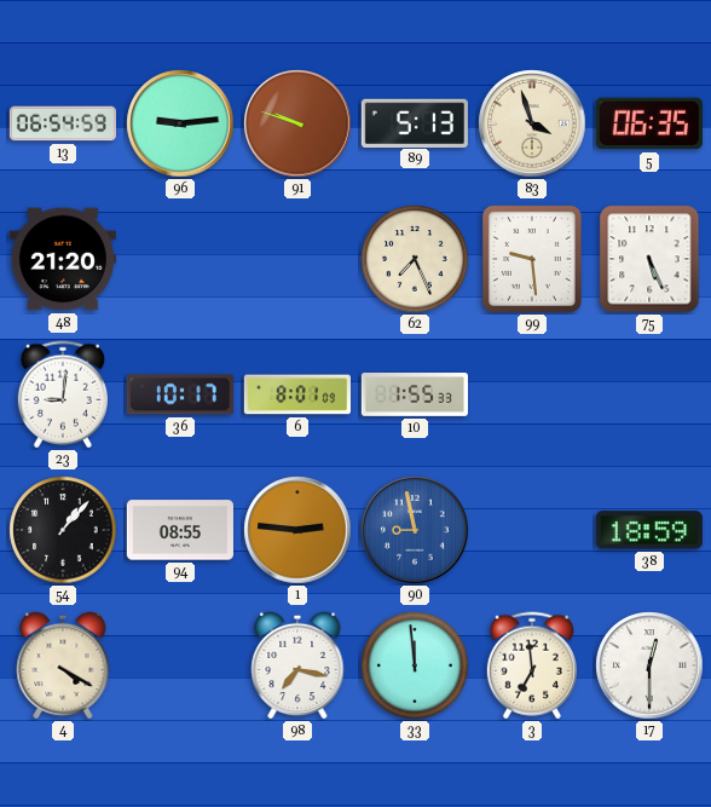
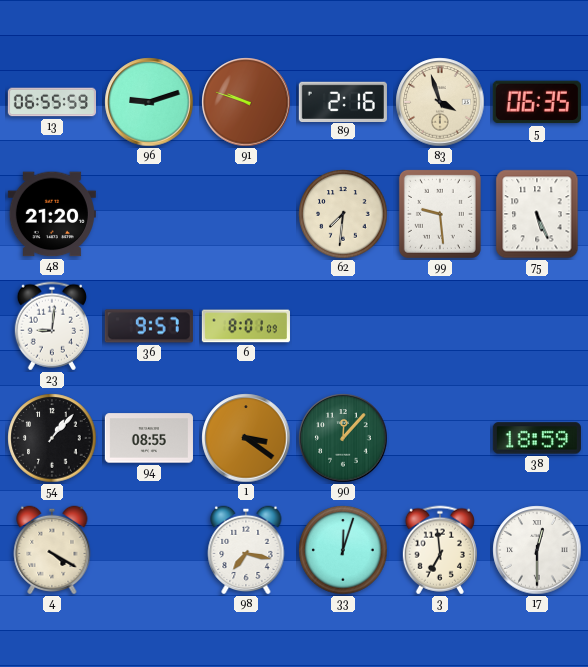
13: 06:54 -> 06:55
96: 9:14 -> 9:12
89: 5:13 -> 2:16
62: 7:26 -> 7:31
36: 10:17 -> 9:57
10: 1:55 -> none
1: 2:46 -> 3:21
90: 8:58 -> 12:07
90 dial: blue -> green
33: 11:59 -> 12:03
